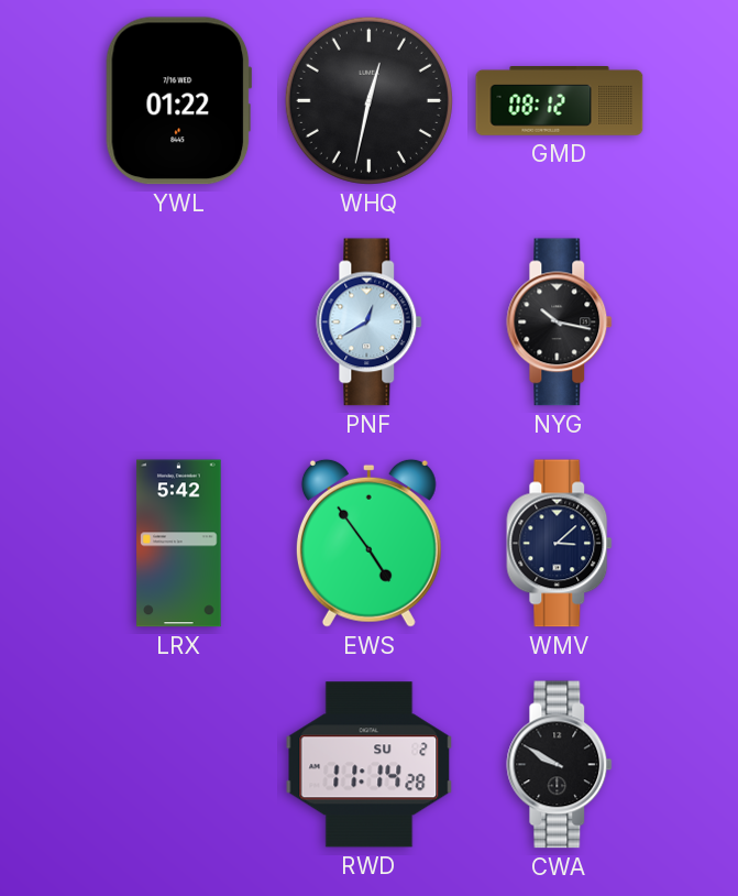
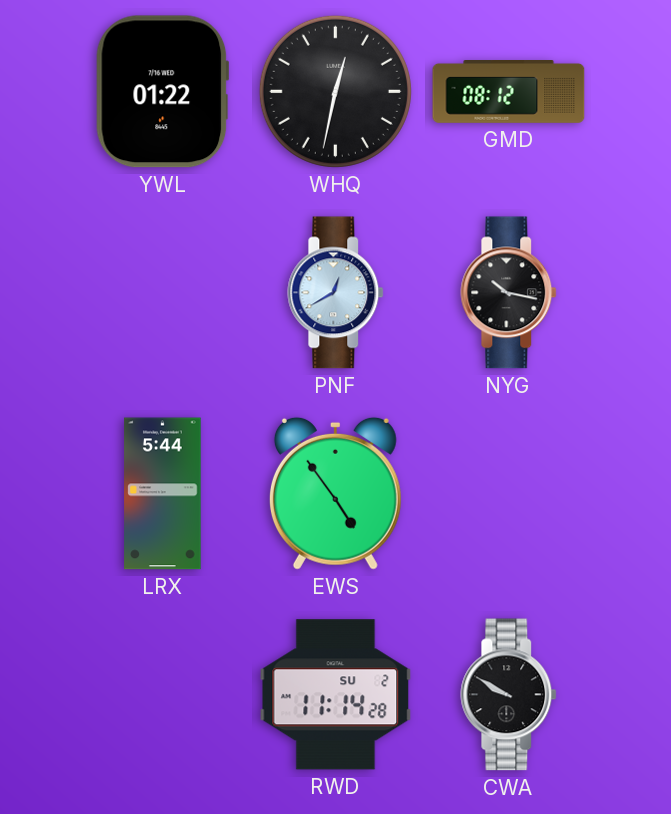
LRX: 5:42 -> 5:44
WMV: 3:08 -> none
